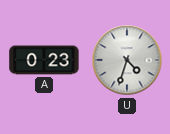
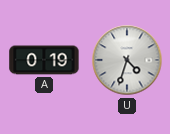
A: 0:23 -> 0:19
